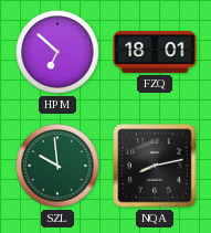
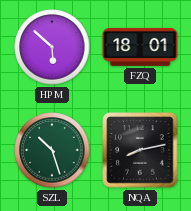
HPM: 6:52 -> 5:52
SZL: 9:59 -> 10:27
